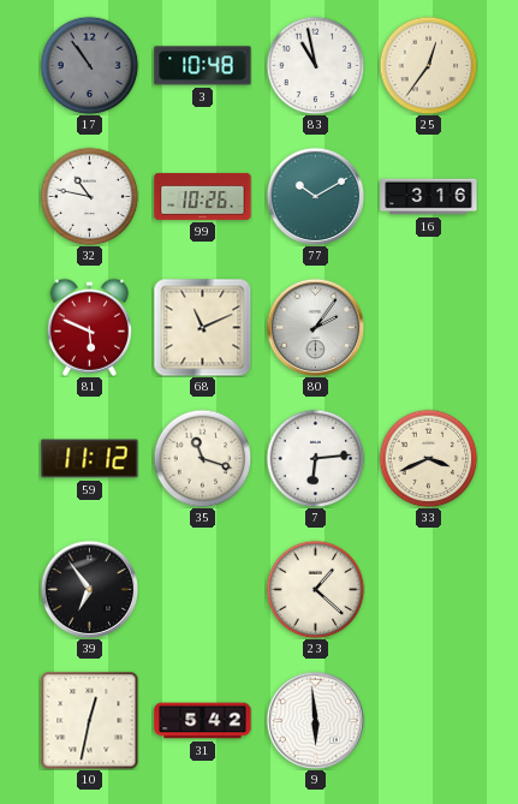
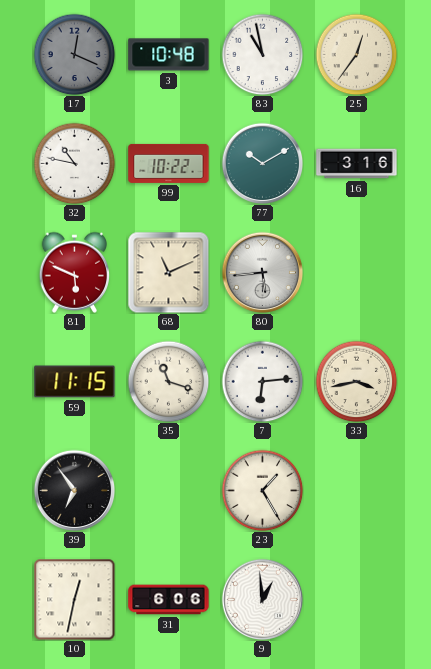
17: 10:54 -> 12:19
99: 10:26 -> 10:22
80: 2:06 -> 5:44
59: 11:12 -> 11:15
33: 3:41 -> 3:43
23: 1:22 -> 1:25
31: 5:42 -> 6:06
9: 5:59 -> 12:59
